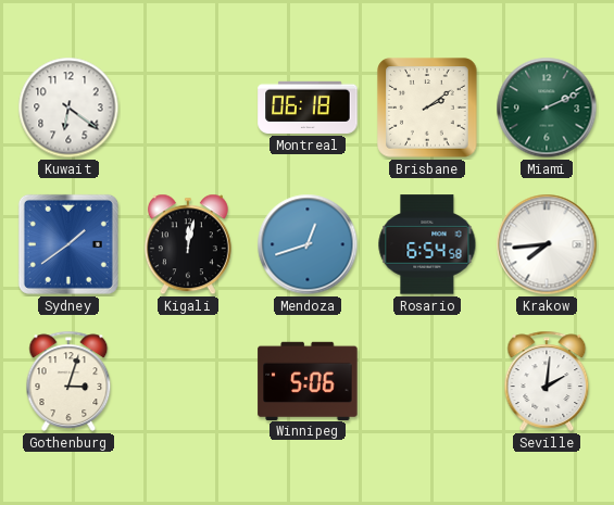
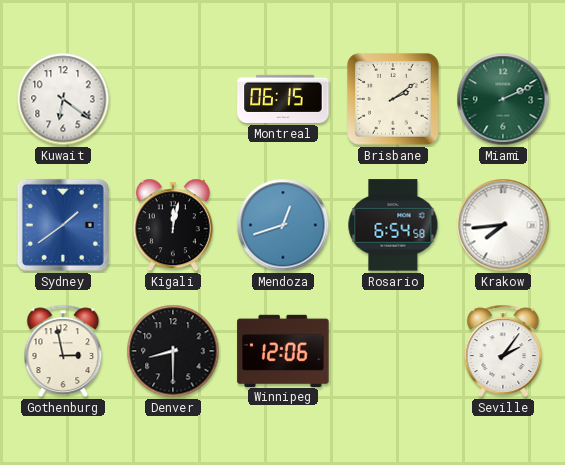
Montreal: 06:18 -> 06:15
Gothenburg: 3:03 -> 2:58
Denver: none -> 8:30
Winnipeg: 5:06 -> 12:06
Seville: 2:01 -> 2:06
